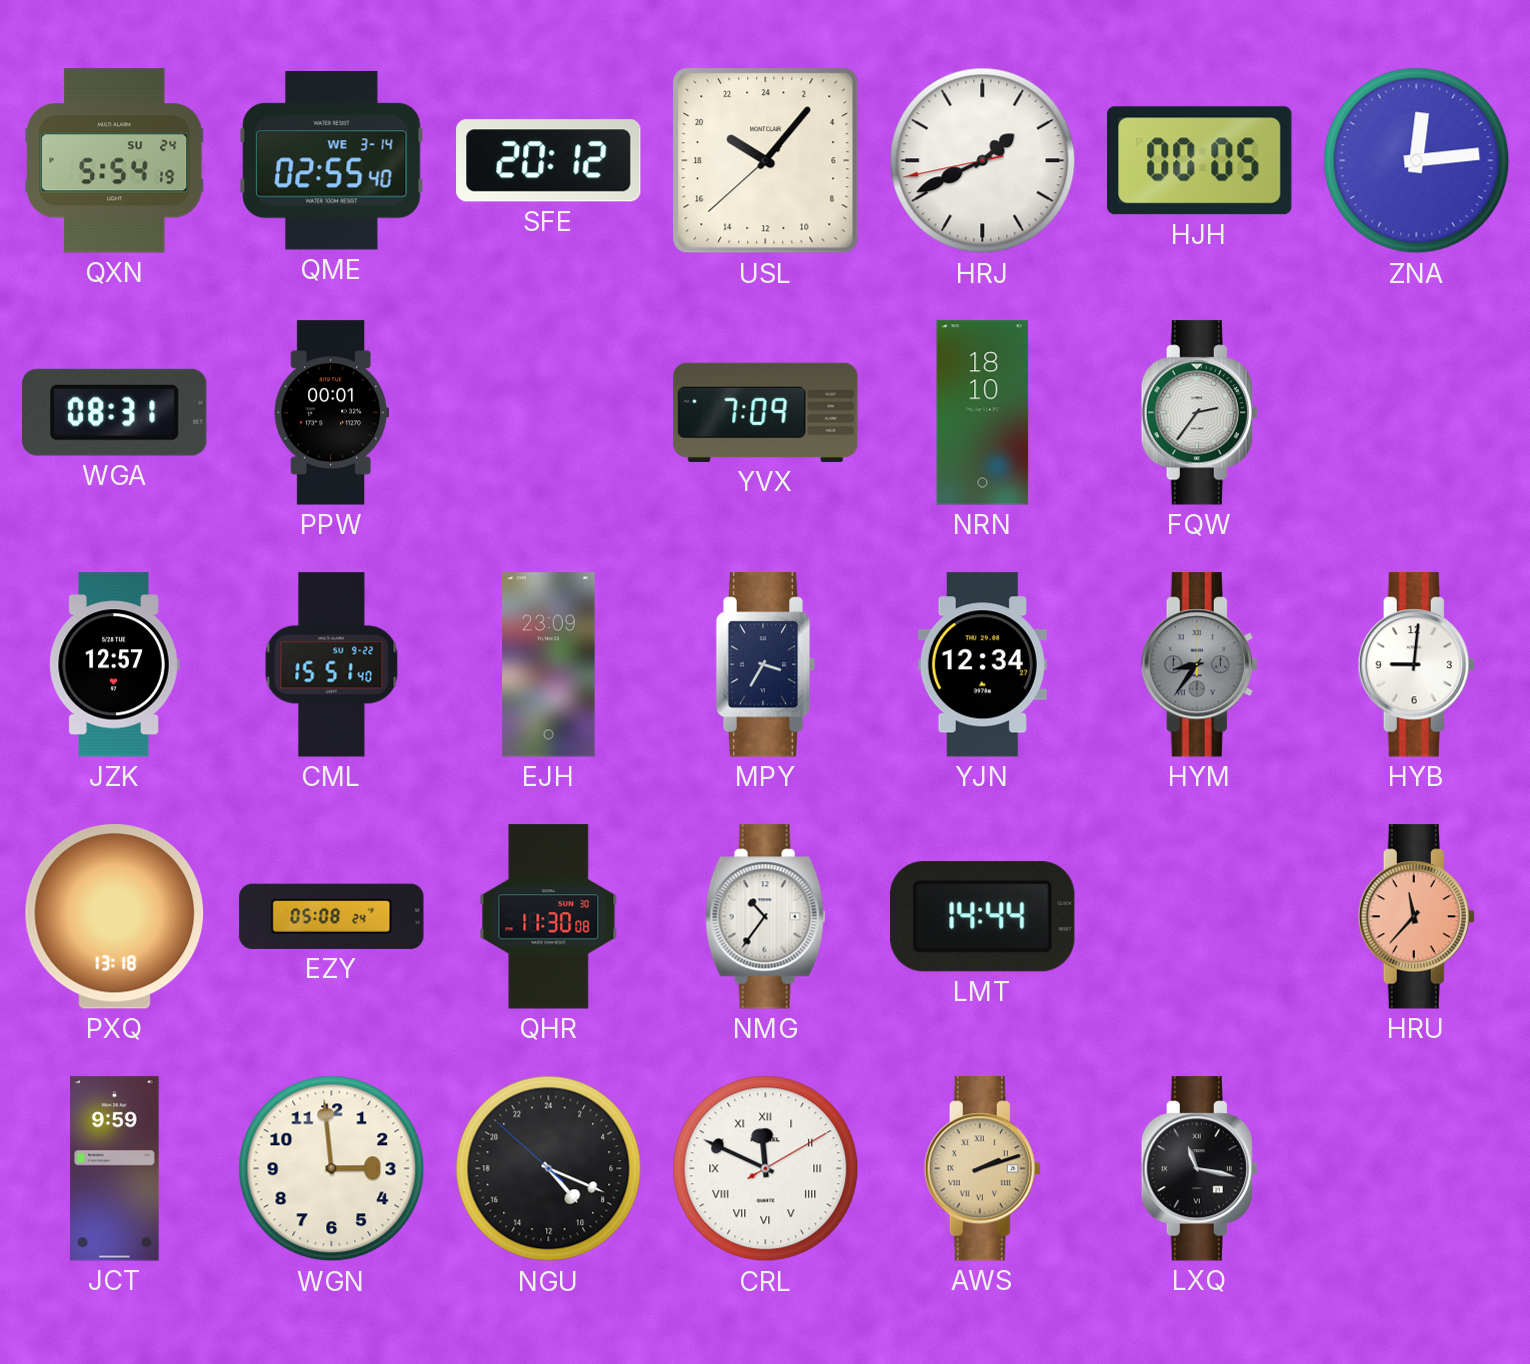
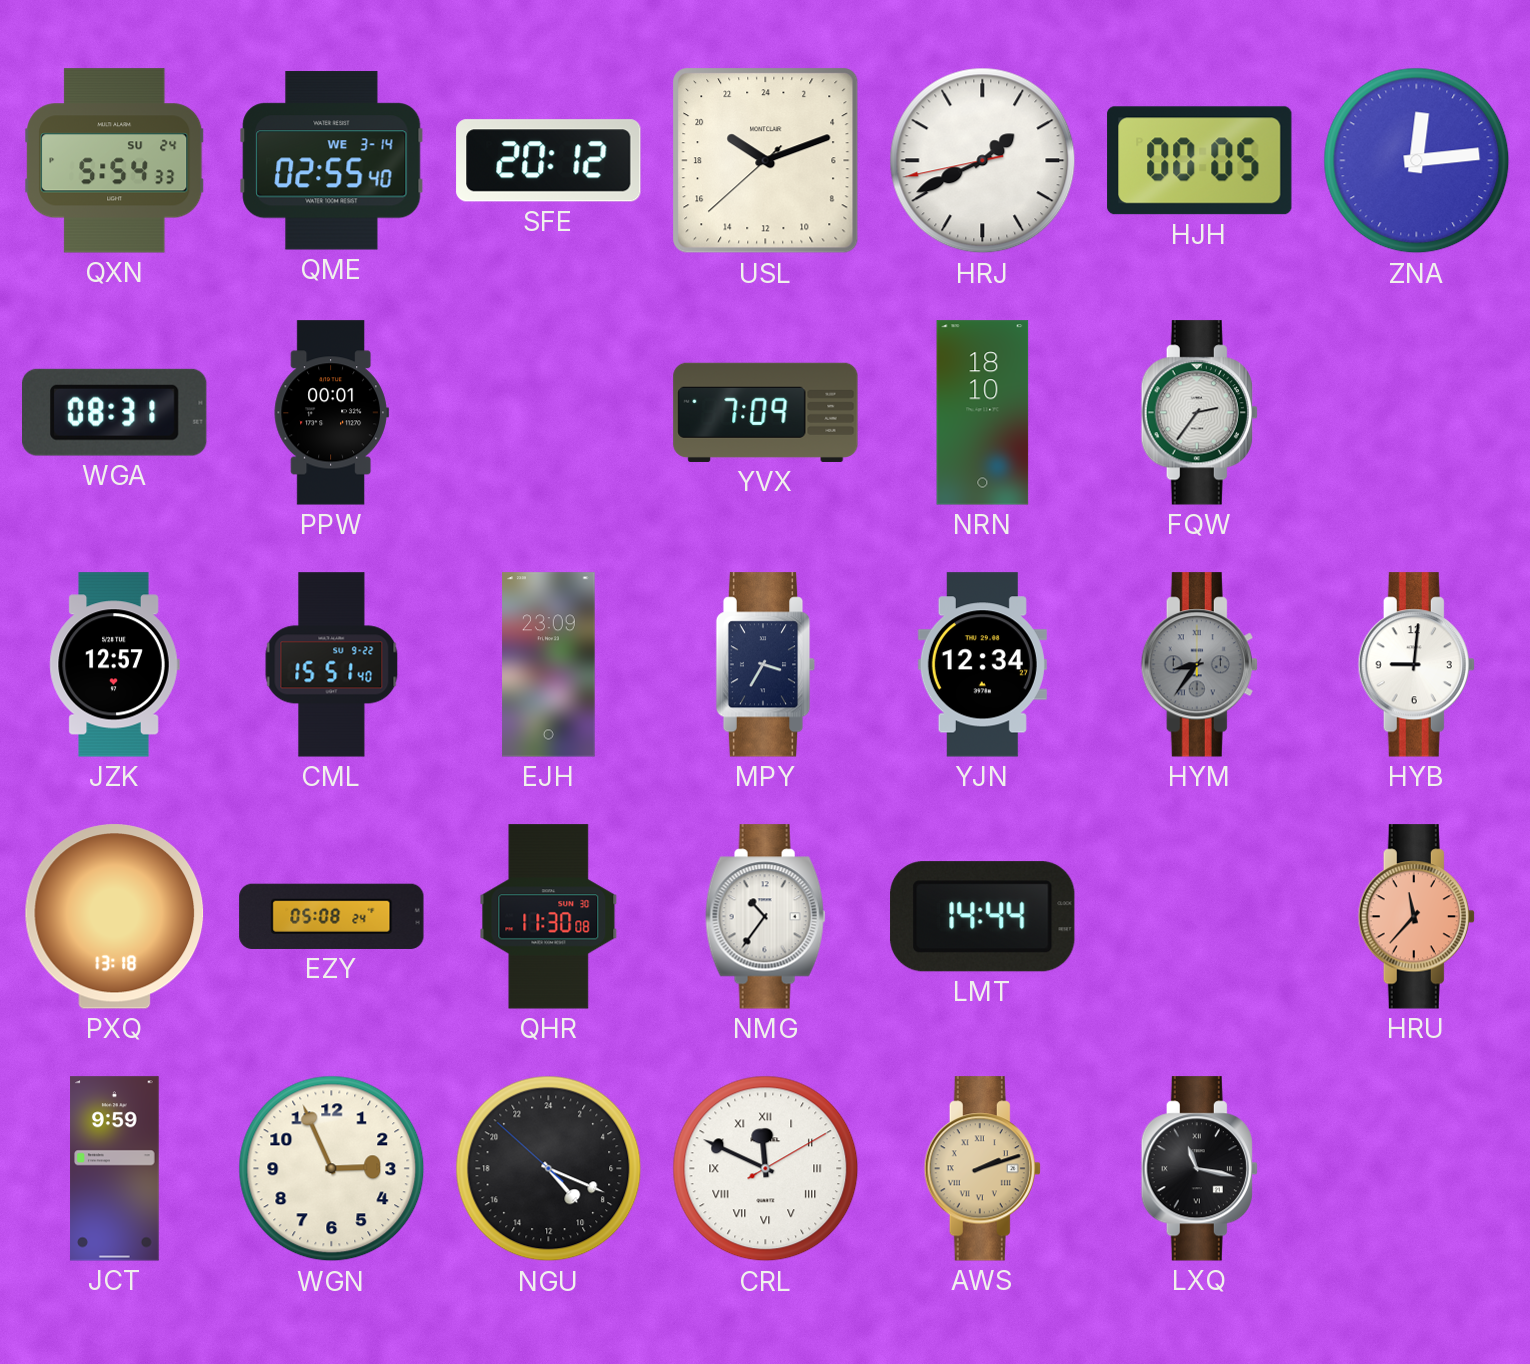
QXN: 5:54:19 -> 5:54:33
USL: 20:06 -> 20:11
WGN: 2:59 -> 2:56
